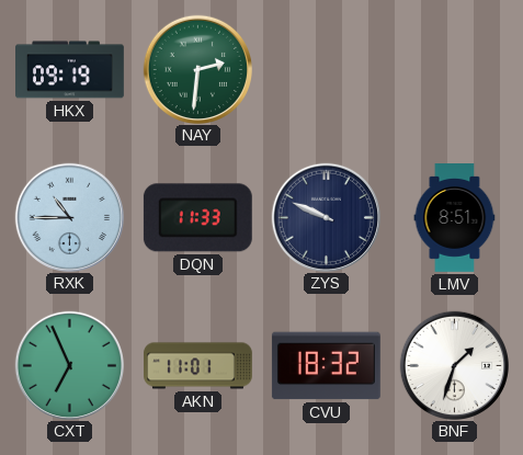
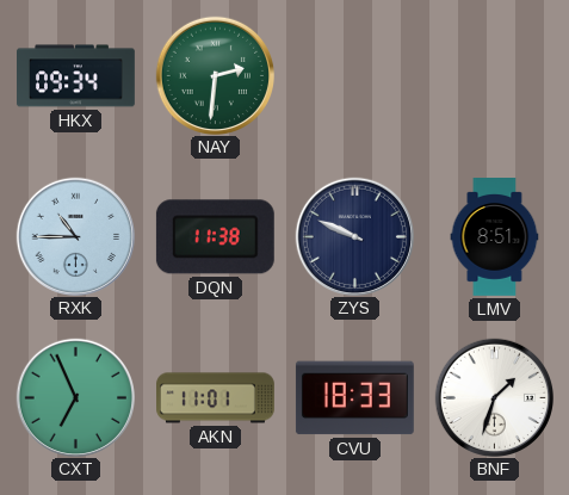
HKX: 09:19 -> 09:34
DQN: 11:33 -> 11:38
CVU: 18:32 -> 18:33
